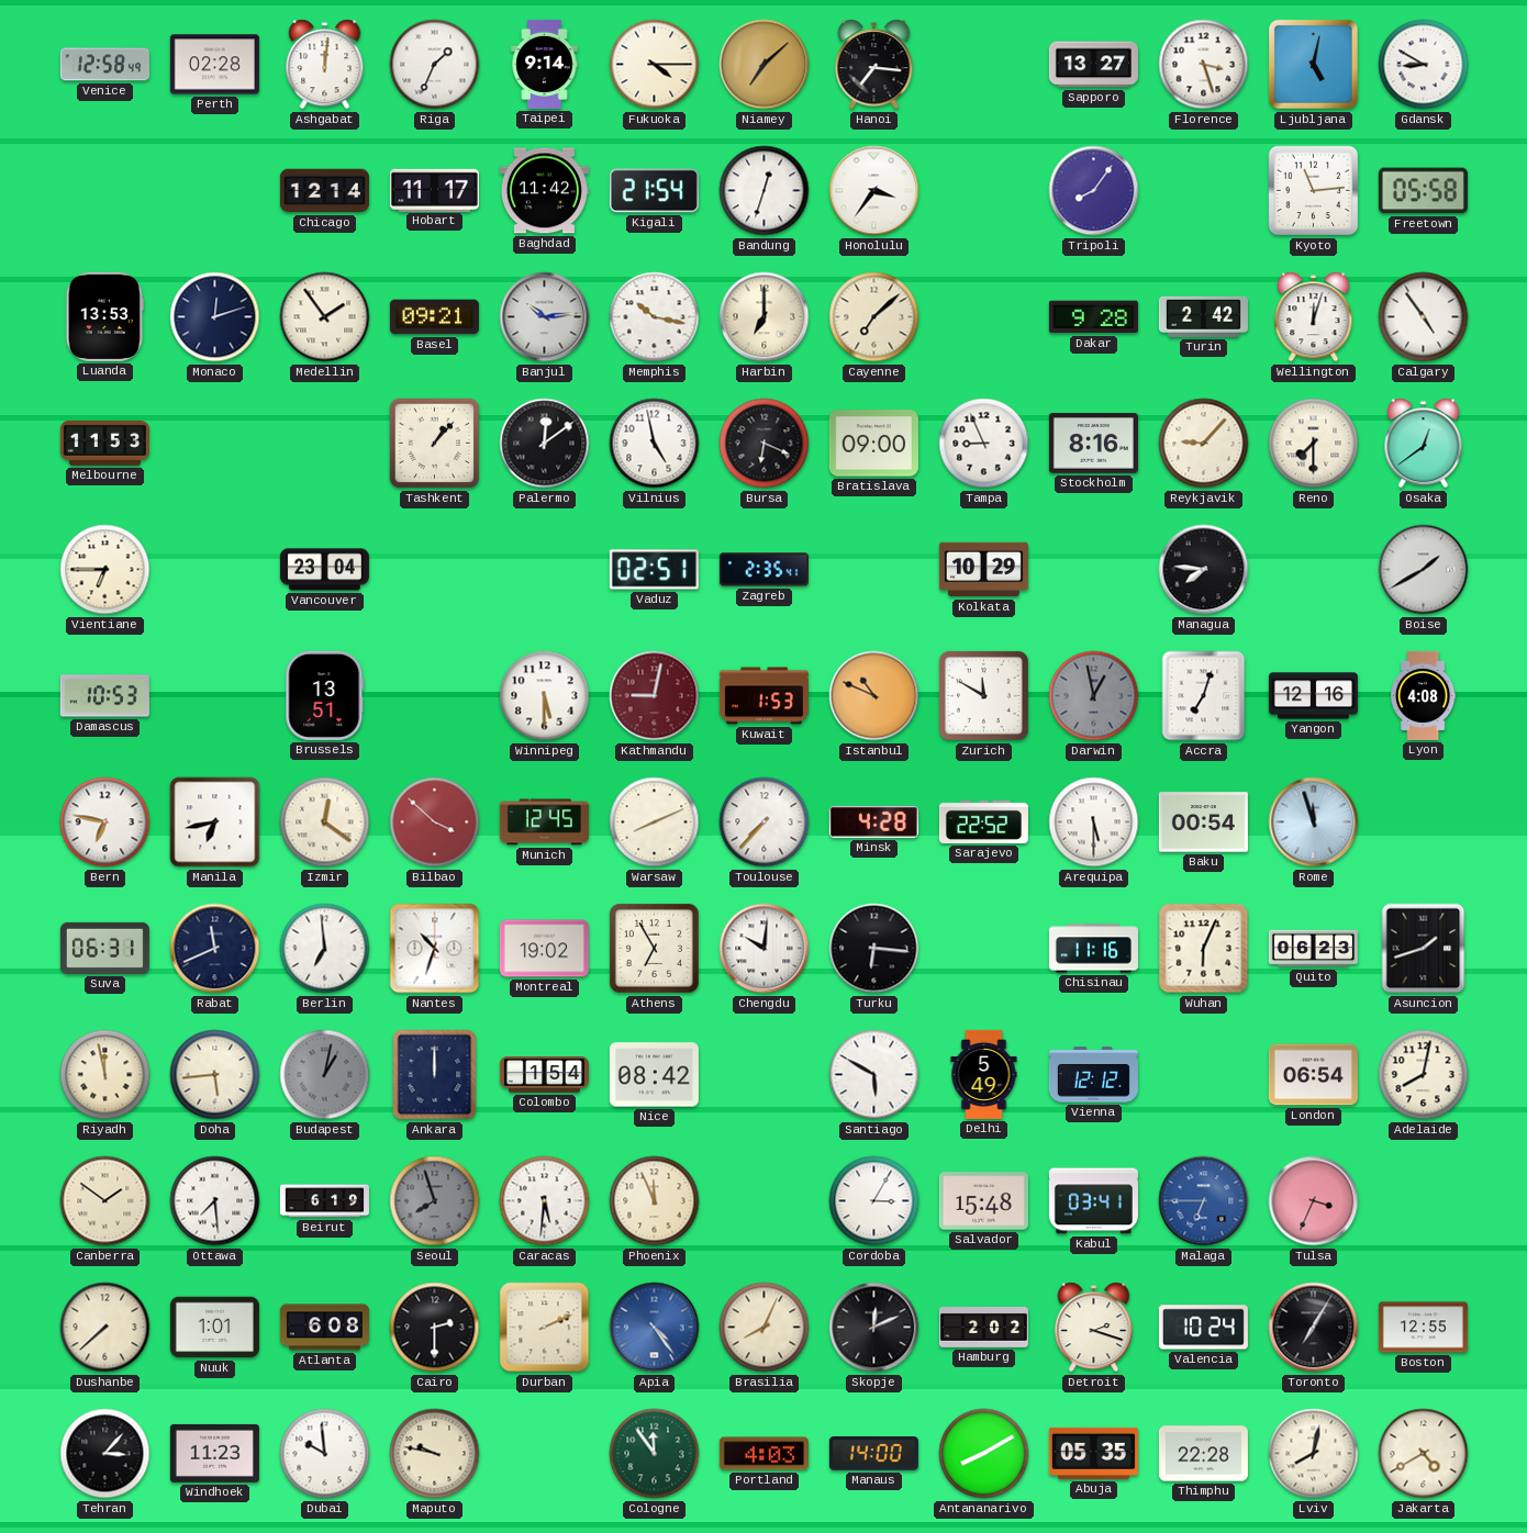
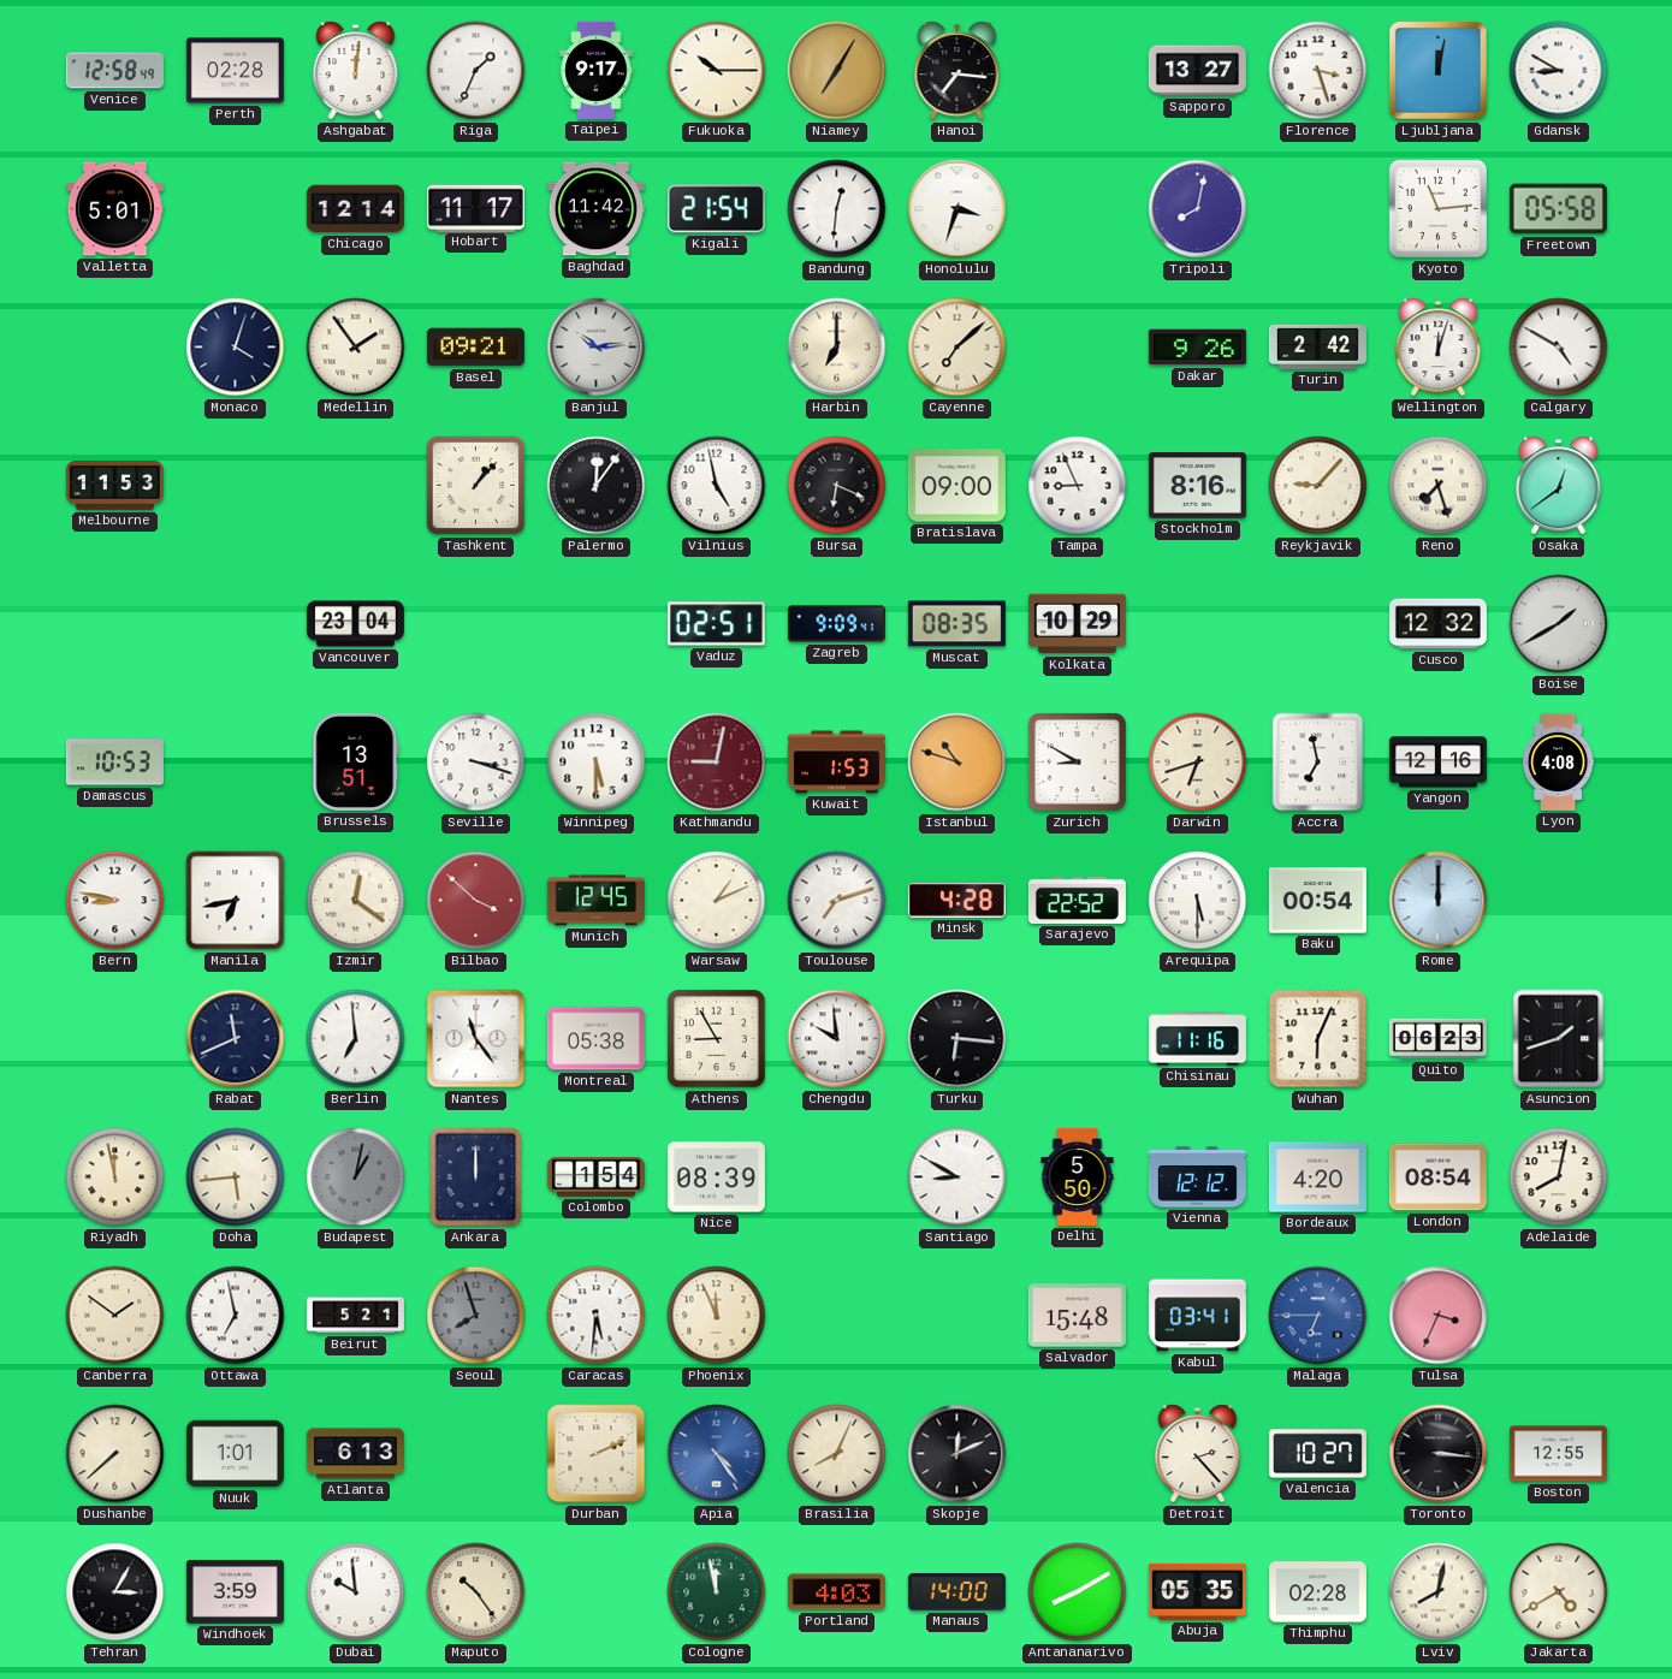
Taipei: 9:14 -> 9:17
Fukuoka: 4:15 -> 10:15
Niamey: 7:08 -> 7:05
Ljubljana: 5:02 -> 12:02
Valletta: none -> 5:01
Bandung: 12:33 -> 12:31
Honolulu: 3:36 -> 3:33
Tripoli: 8:06 -> 8:02
Luanda: 13:53 -> none
Monaco: 12:12 -> 4:03
Memphis: 10:17 -> none
Dakar: 9:28 -> 9:26
Calgary: 4:54 -> 4:50
Palermo: 12:09 -> 12:06
Reno: 7:30 -> 7:27
Vientiane: 6:45 -> none
Zagreb: 2:35 -> 9:09
Muscat: none -> 08:35
Managua: 7:46 -> none
Cusco: none -> 12:32
Seville: none -> 3:18
Istanbul: 10:49 -> 10:48
Zurich: 11:50 -> 8:50
Darwin: 12:58 -> 6:42
Darwin dial: grey -> cream
Accra: 7:03 -> 6:58
Bern: 6:47 -> 8:47
Warsaw: 8:11 -> 1:11
Toulouse: 7:37 -> 7:12
Rome: 11:57 -> 12:00
Suva: 06:31 -> none
Nantes: 10:33 -> 11:24
Montreal: 19:02 -> 05:38
Athens: 6:55 -> 8:55
Chengdu: 10:01 -> 9:59
Nice: 08:42 -> 08:39
Santiago: 5:50 -> 8:50
Delhi: 5:49 -> 5:50
Bordeaux: none -> 4:20
London: 06:54 -> 08:54
Ottawa: 7:29 -> 6:58
Beirut: 6:19 -> 5:21
Cordoba: 3:05 -> none
Atlanta: 6:08 -> 6:13
Cairo: 2:30 -> none
Hamburg: 2:02 -> none
Detroit: 2:18 -> 2:23
Valencia: 10:24 -> 10:27
Toronto: 7:05 -> 3:16
Tehran: 3:07 -> 3:05
Windhoek: 11:23 -> 3:59
Maputo: 9:47 -> 10:24
Cologne: 11:54 -> 11:58
Thimphu: 22:28 -> 02:28
